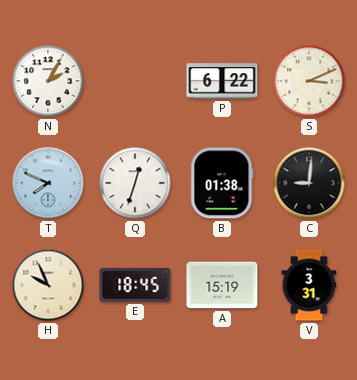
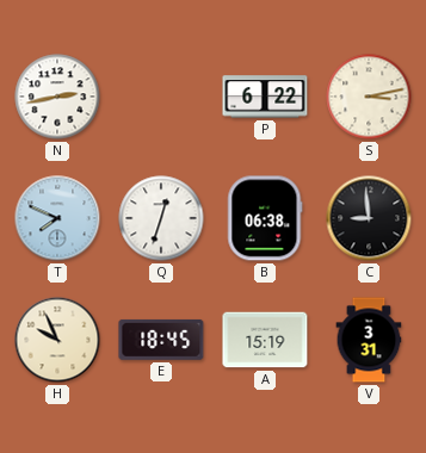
N: 2:05 -> 2:43
S: 3:11 -> 3:13
B: 01:38 -> 06:38
C: 9:01 -> 8:59
